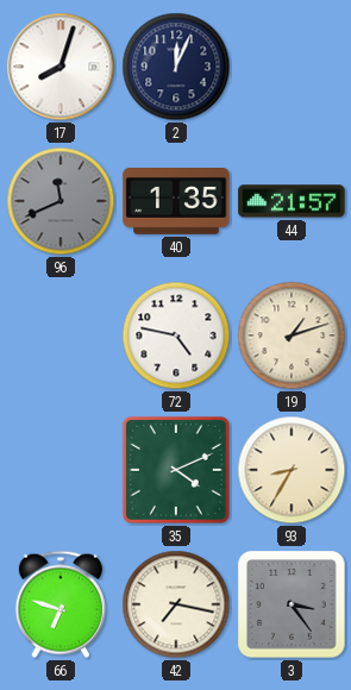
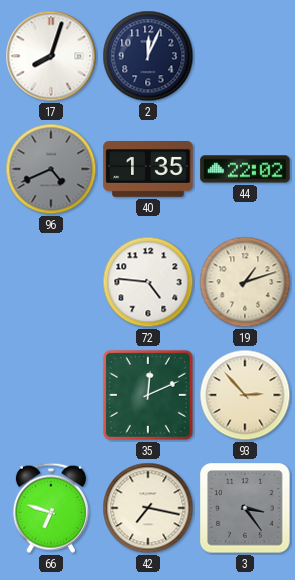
96: 11:41 -> 4:41
44: 21:57 -> 22:02
72: 4:47 -> 4:46
35: 4:11 -> 12:11
93: 8:35 -> 2:53
